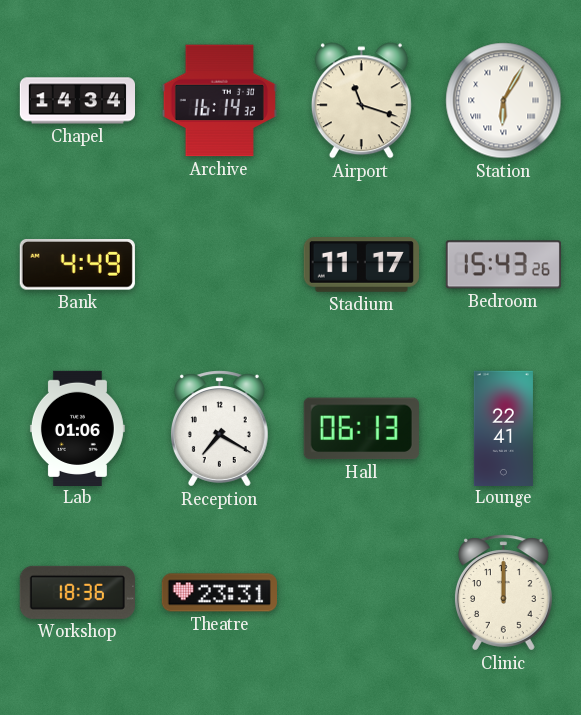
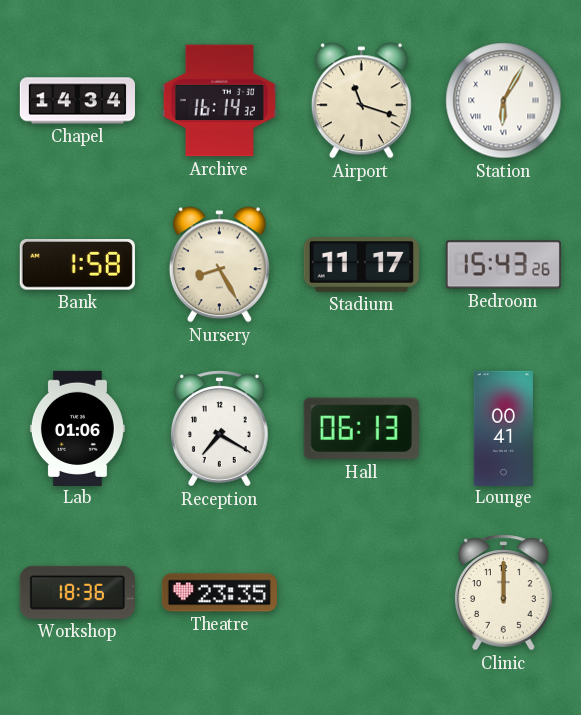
Bank: 4:49 -> 1:58
Nursery: none -> 8:25
Lounge: 22:41 -> 00:41
Theatre: 23:31 -> 23:35
